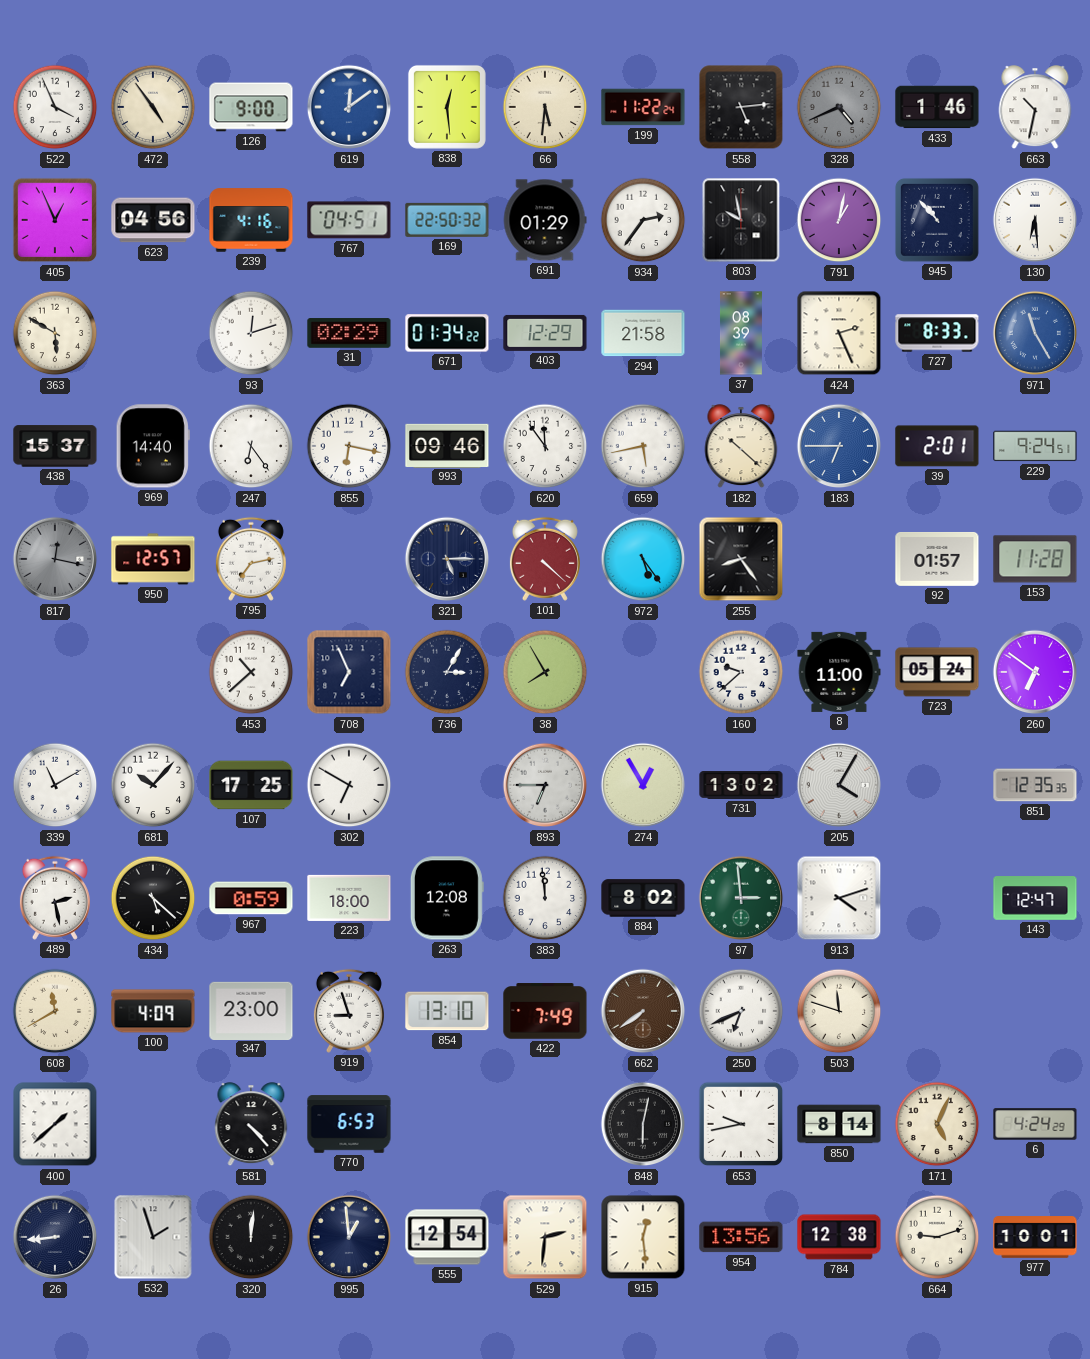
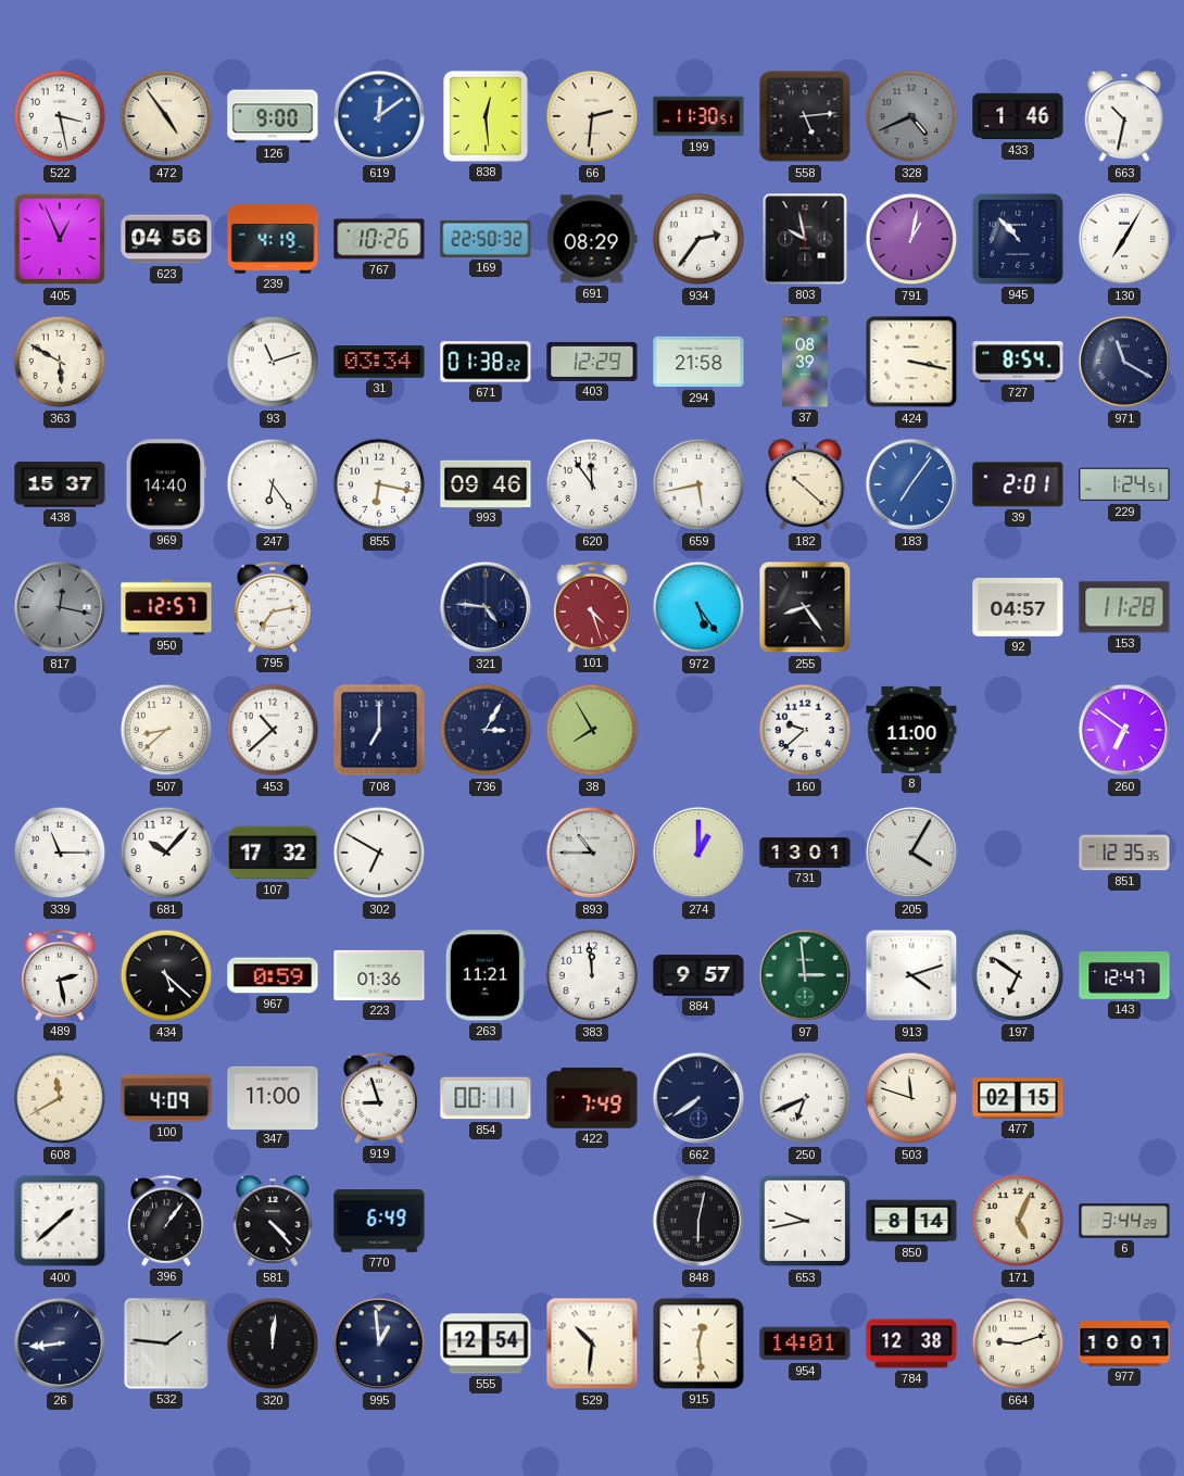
522: 3:56 -> 3:28
66: 5:31 -> 2:31
199: 11:22 -> 11:30
239: 4:16 -> 4:19
767: 04:51 -> 10:26
691: 01:29 -> 08:29
130: 6:29 -> 7:05
93: 12:12 -> 11:12
31: 02:29 -> 03:34
671: 01:34 -> 01:38
424: 2:26 -> 3:17
727: 8:33 -> 8:54
971: 11:25 -> 11:20
971 dial: blue -> navy
183: 6:45 -> 7:06
229: 9:24 -> 1:24
321: 5:15 -> 4:46
101: 4:22 -> 4:27
92: 01:57 -> 04:57
507: none -> 8:38
708: 6:56 -> 7:00
723: 05:24 -> none
339: 11:10 -> 11:15
107: 17:25 -> 17:32
893: 6:45 -> 10:45
274: 12:55 -> 1:00
731: 13:02 -> 13:01
223: 18:00 -> 01:36
263: 12:08 -> 11:21
884: 8:02 -> 9:57
197: none -> 6:51
347: 23:00 -> 11:00
854: 13:10 -> 00:11
662 dial: brown -> navy
477: none -> 02:15
396: none -> 1:06
770: 6:53 -> 6:49
6: 4:24 -> 3:44
532: 1:57 -> 1:46
529: 2:31 -> 10:31
954: 13:56 -> 14:01
